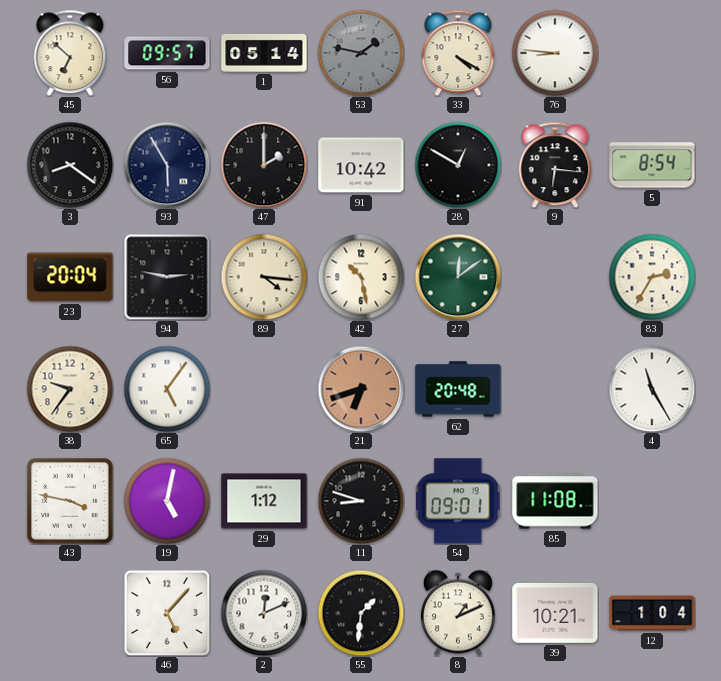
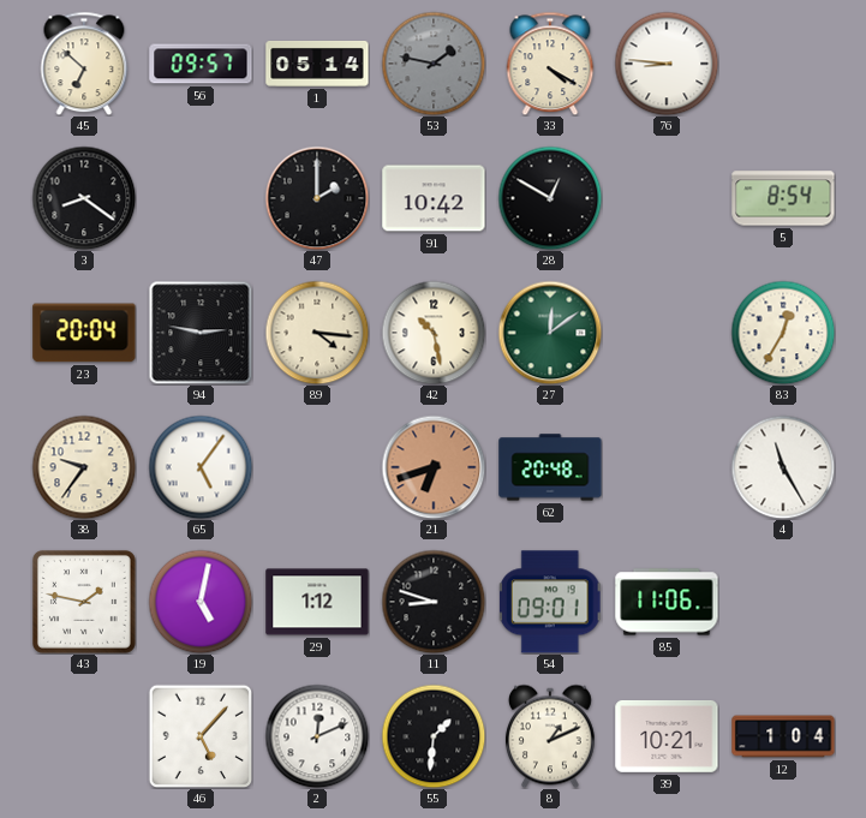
93: 5:55 -> none
9: 6:16 -> none
83: 2:35 -> 12:35
43: 3:47 -> 1:47
85: 11:08 -> 11:06
